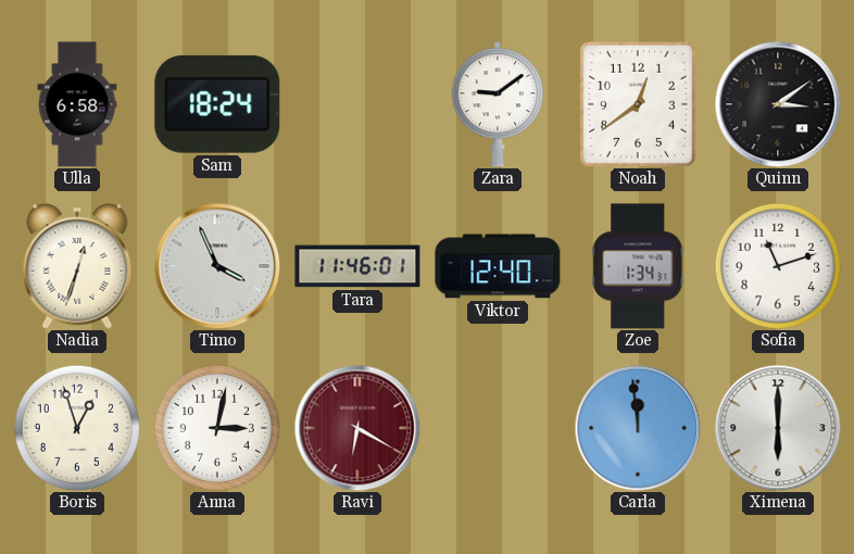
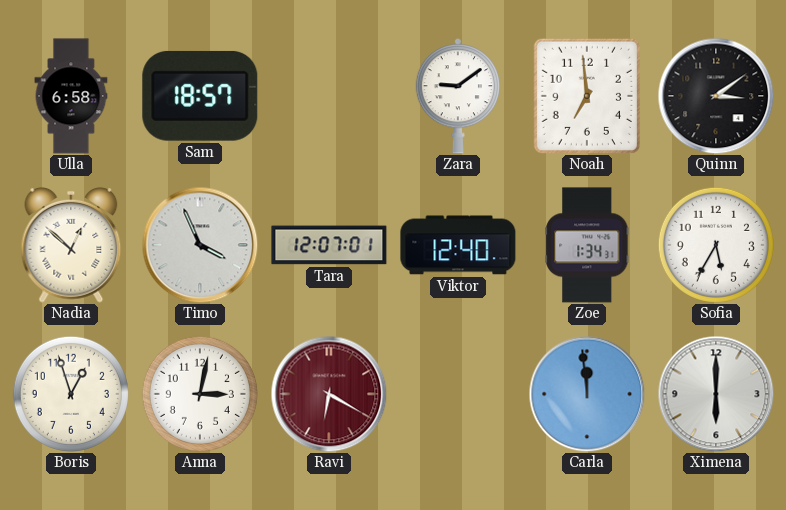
Sam: 18:24 -> 18:57
Noah: 12:39 -> 6:59
Nadia: 12:33 -> 12:52
Tara: 11:46 -> 12:07
Sofia: 11:12 -> 5:35
